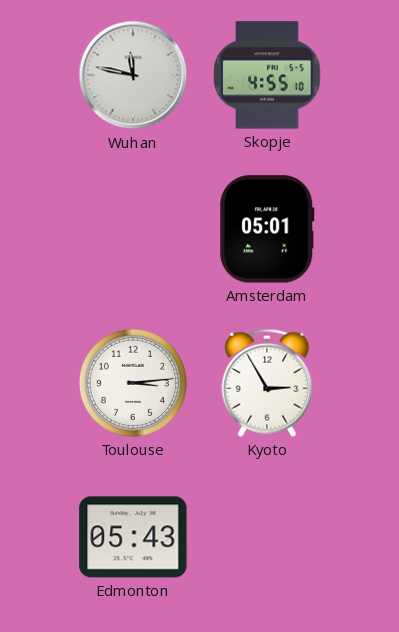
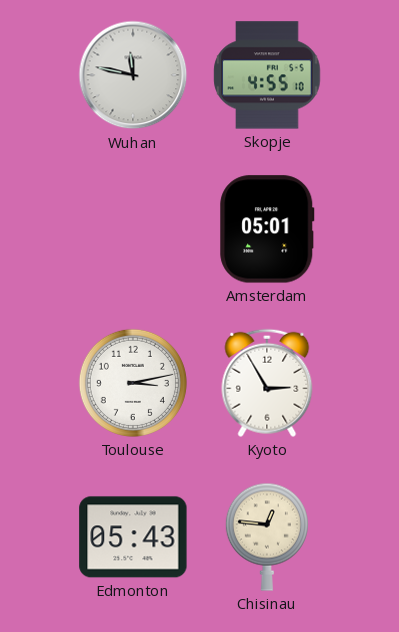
Toulouse: 3:14 -> 3:13
Chisinau: none -> 12:46
